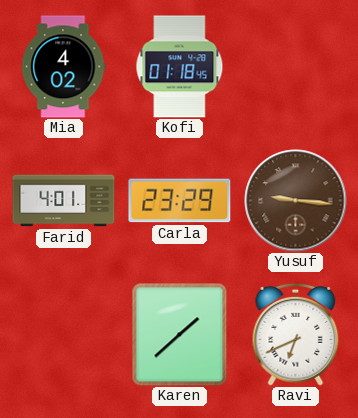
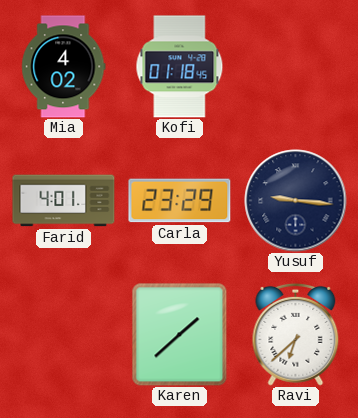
Yusuf dial: brown -> navy
Ravi: 6:41 -> 6:38
